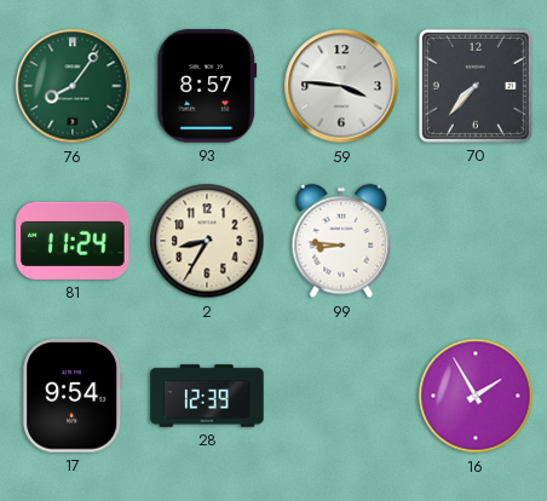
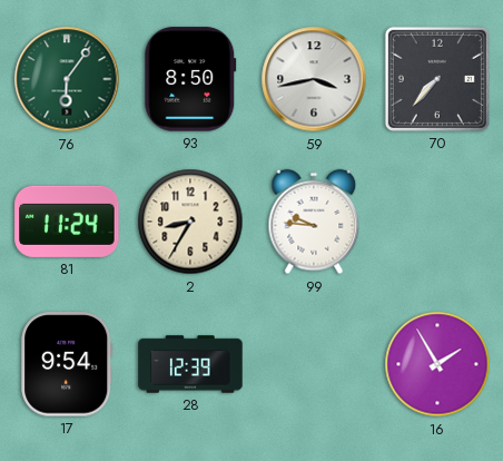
76: 8:06 -> 6:06
93: 8:57 -> 8:50
59: 3:46 -> 3:43
99: 8:46 -> 9:46
